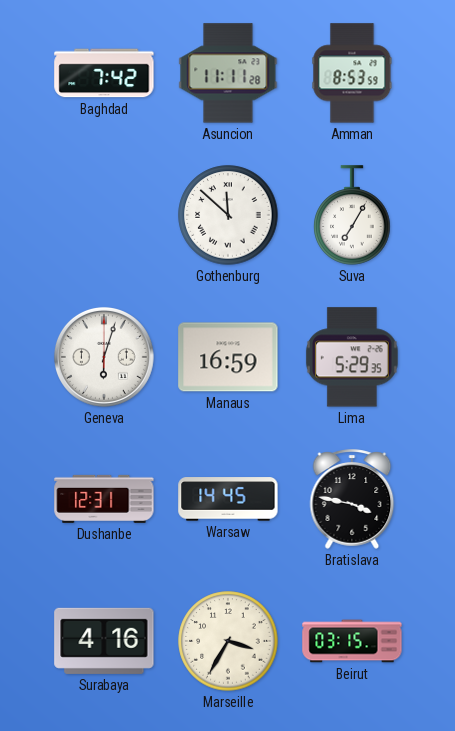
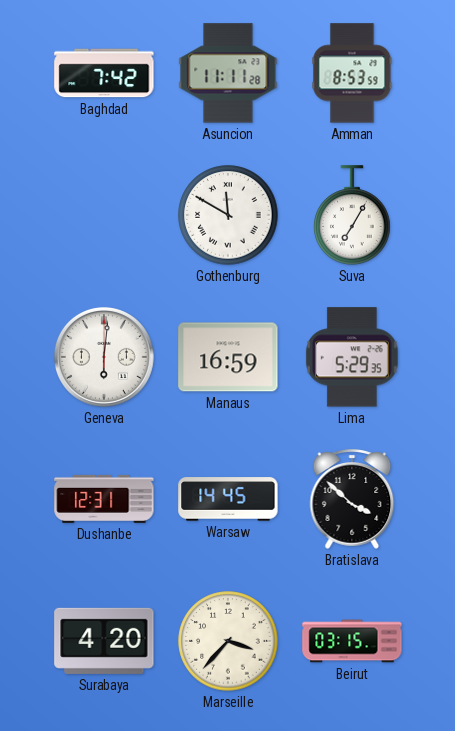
Gothenburg: 11:52 -> 11:50
Geneva: 6:03 -> 6:01
Bratislava: 3:47 -> 3:52
Surabaya: 4:16 -> 4:20
Marseille: 3:35 -> 3:37
